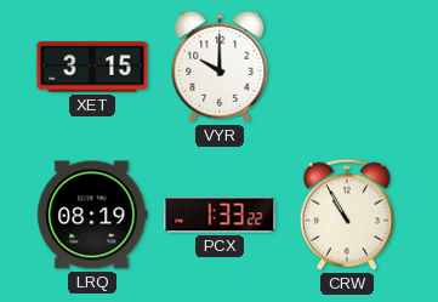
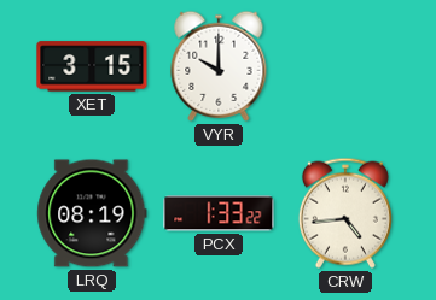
CRW: 10:55 -> 4:44
